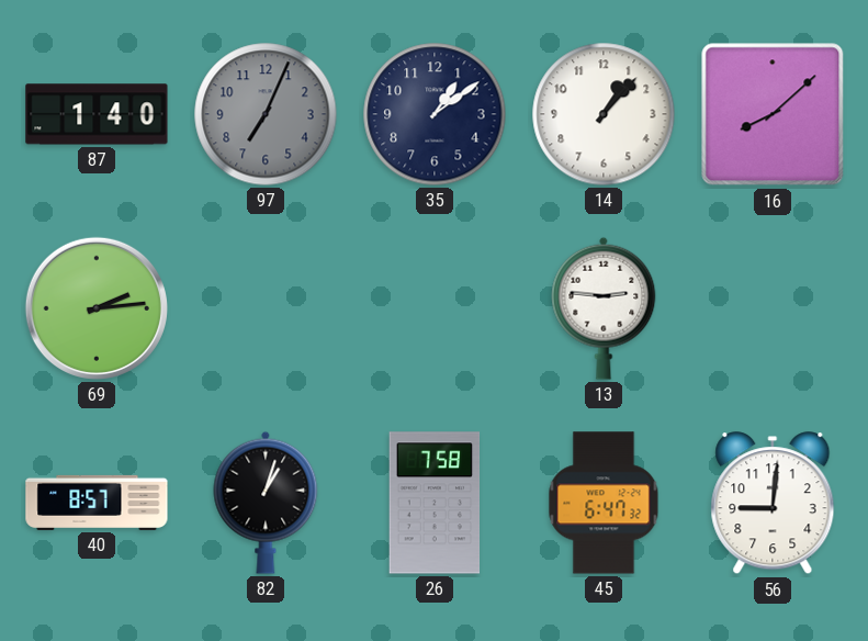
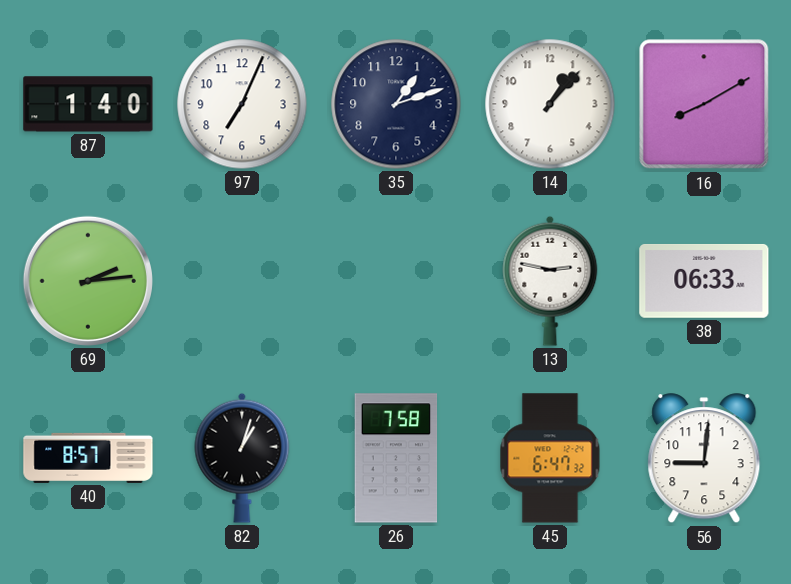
97 dial: grey -> white
35: 1:09 -> 1:12
16: 8:08 -> 8:10
13: 2:46 -> 2:47
38: none -> 06:33
